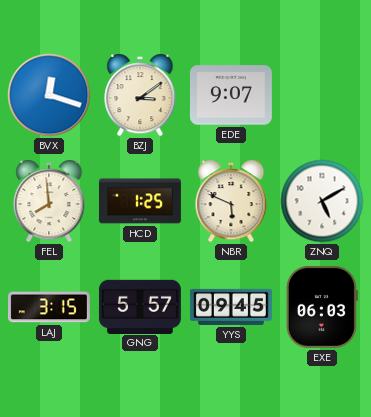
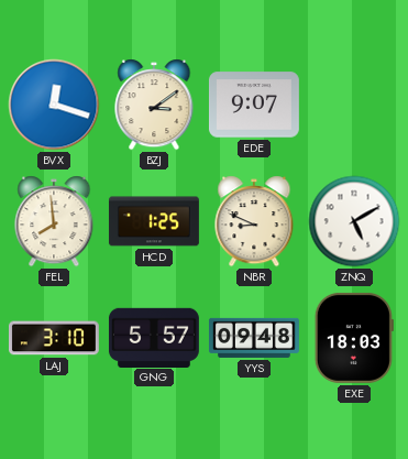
NBR: 5:49 -> 8:49
LAJ: 3:15 -> 3:10
YYS: 09:45 -> 09:48
EXE: 06:03 -> 18:03
